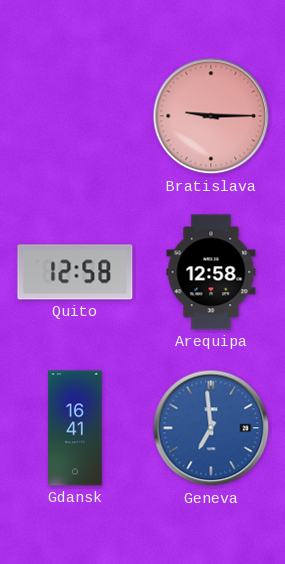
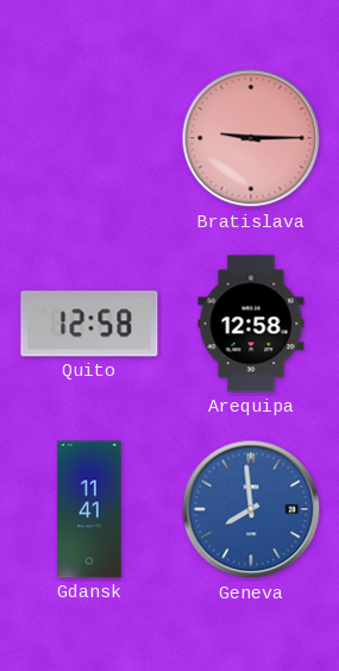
Gdansk: 16:41 -> 11:41
Geneva: 6:59 -> 7:59
